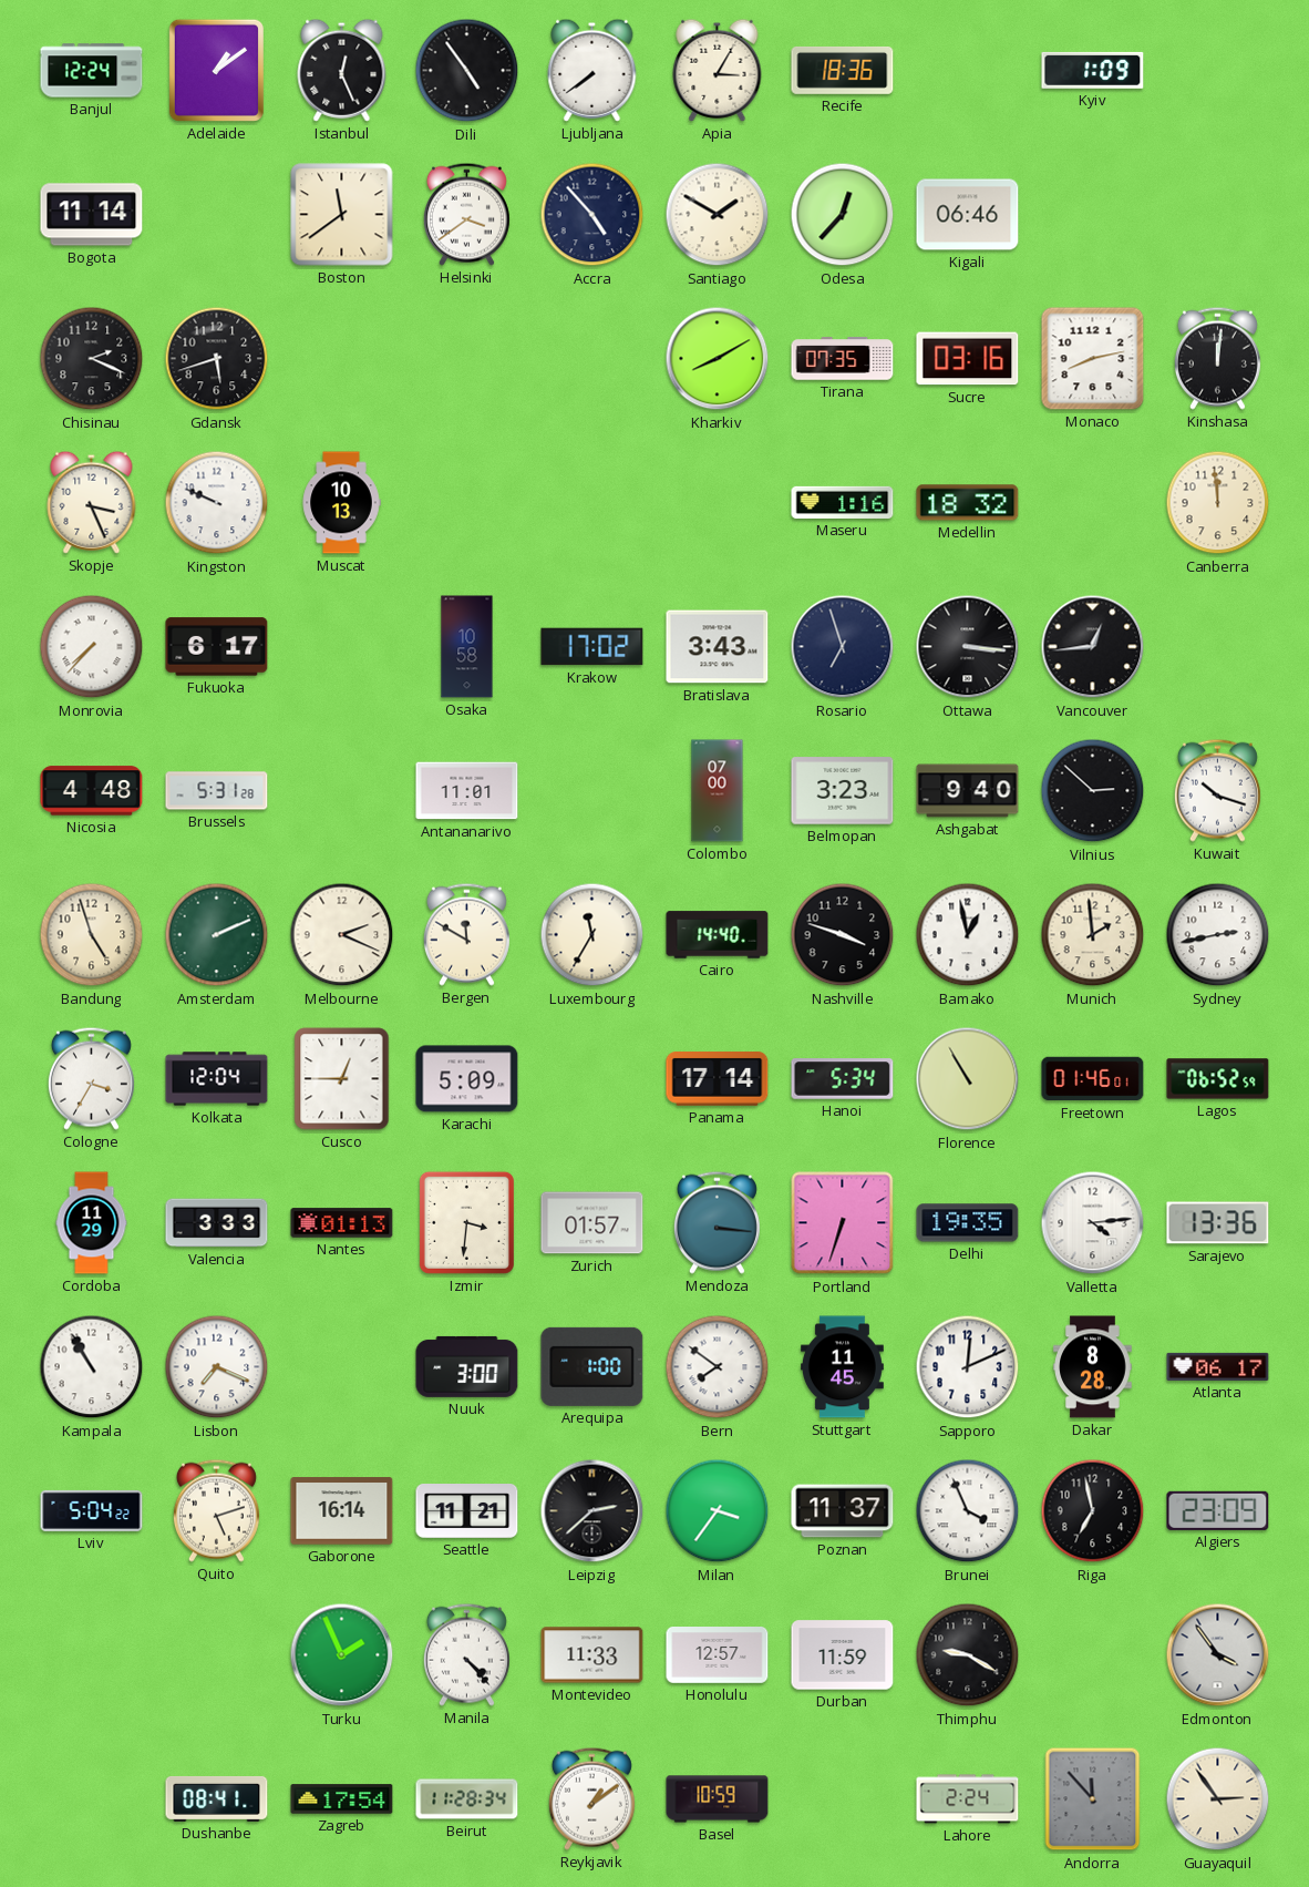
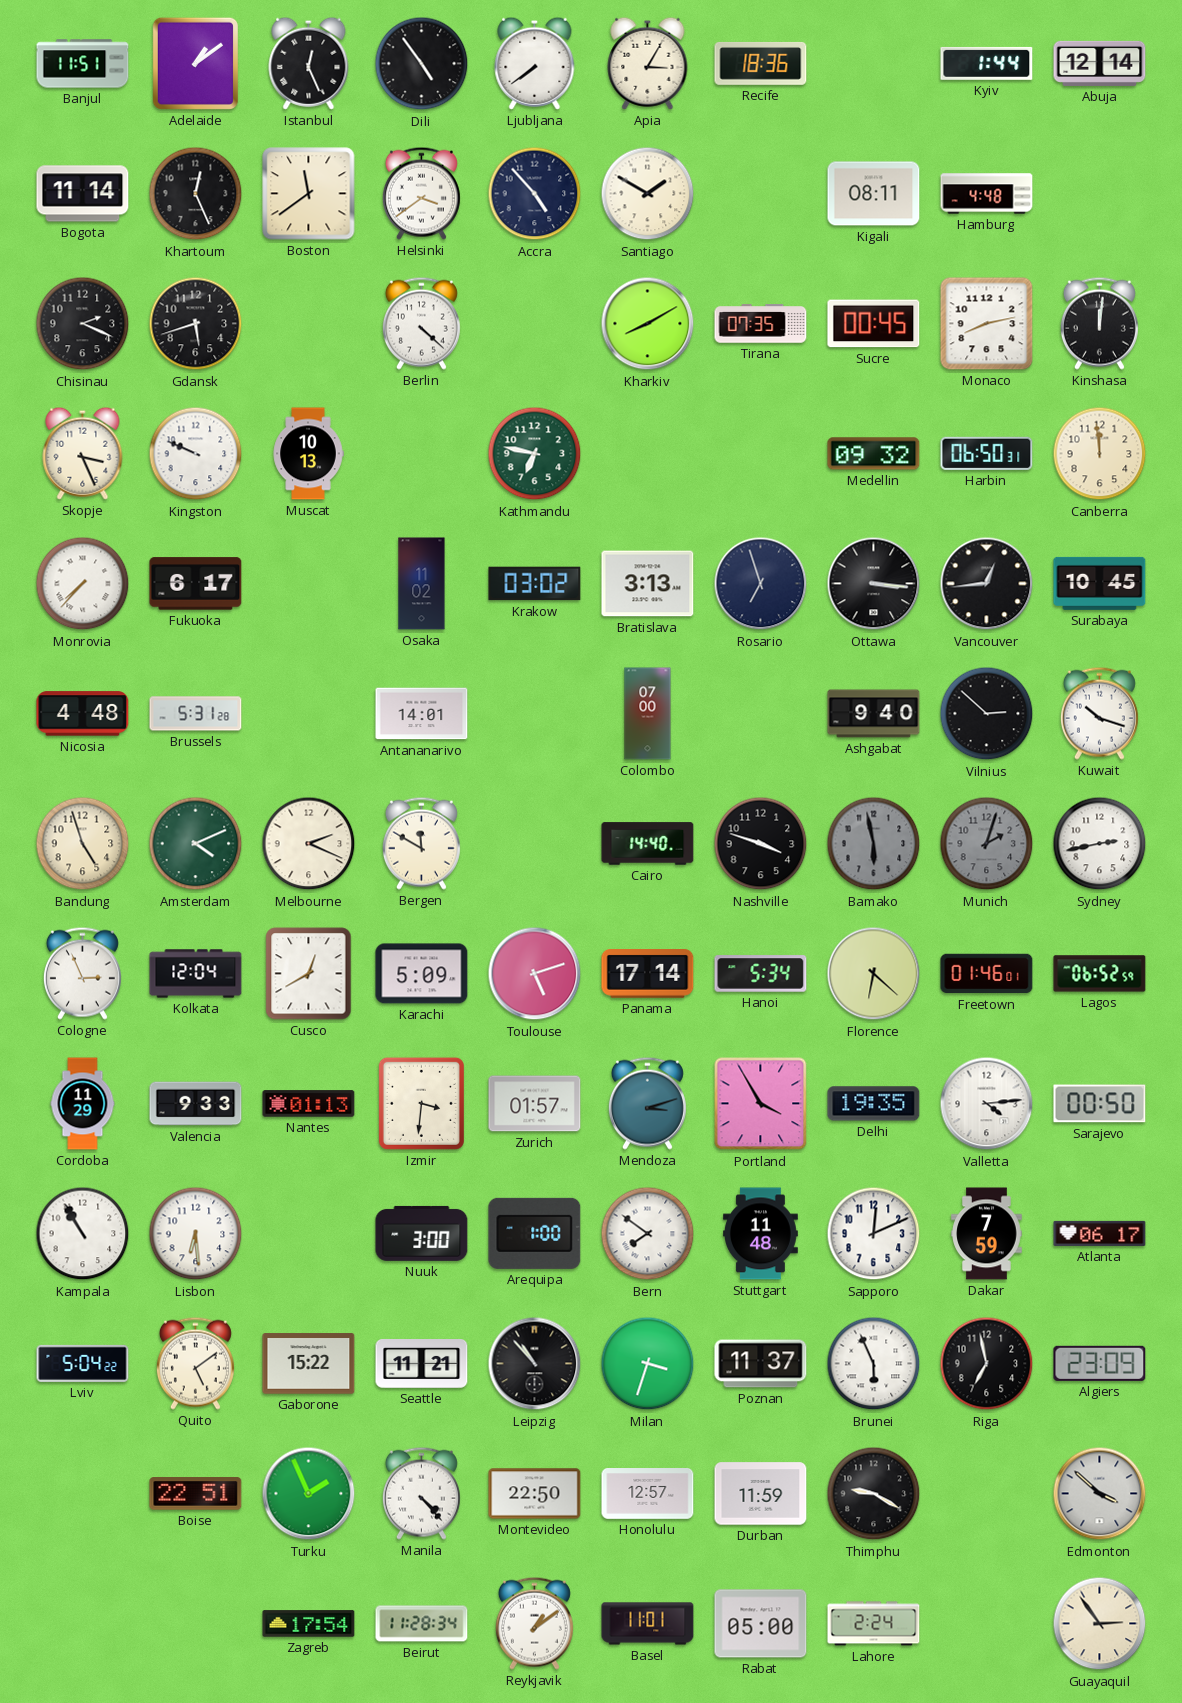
Banjul: 12:24 -> 11:51
Kyiv: 1:09 -> 1:44
Abuja: none -> 12:14
Khartoum: none -> 12:26
Odesa: 12:37 -> none
Kigali: 06:46 -> 08:11
Hamburg: none -> 4:48
Berlin: none -> 4:22
Sucre: 03:16 -> 00:45
Kathmandu: none -> 6:47
Maseru: 1:16 -> none
Medellin: 18:32 -> 09:32
Harbin: none -> 06:50
Osaka: 10:58 -> 11:02
Krakow: 17:02 -> 03:02
Bratislava: 3:43 -> 3:13
Surabaya: none -> 10:45
Antananarivo: 11:01 -> 14:01
Belmopan: 3:23 -> none
Amsterdam: 2:11 -> 4:11
Luxembourg: 11:35 -> none
Bamako: 12:58 -> 5:58
Bamako dial: white -> grey
Munich: 1:59 -> 2:03
Munich dial: cream -> grey
Cologne: 3:35 -> 2:56
Cusco: 12:45 -> 12:40
Toulouse: none -> 5:12
Florence: 10:55 -> 6:22
Valencia: 3:33 -> 9:33
Mendoza: 3:16 -> 3:12
Portland: 6:33 -> 3:55
Sarajevo: 13:36 -> 00:50
Lisbon: 7:19 -> 6:29
Stuttgart: 11:45 -> 11:48
Dakar: 8:28 -> 7:59
Quito: 5:12 -> 5:09
Gaborone: 16:14 -> 15:22
Leipzig: 2:38 -> 10:53
Milan: 3:36 -> 3:33
Brunei: 3:56 -> 5:56
Boise: none -> 22:51
Montevideo: 11:33 -> 22:50
Edmonton: 3:54 -> 3:52
Dushanbe: 08:41 -> none
Basel: 10:59 -> 11:01
Rabat: none -> 05:00
Andorra: 11:53 -> none
